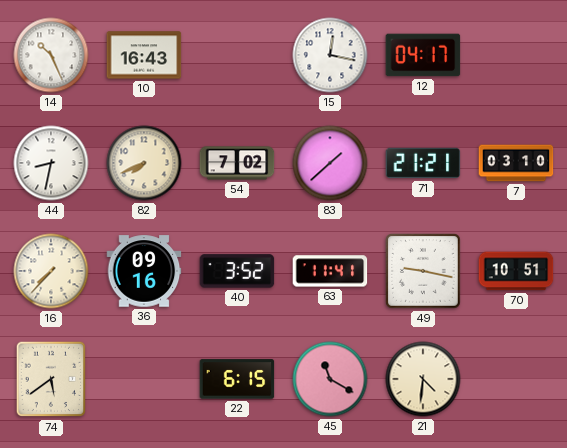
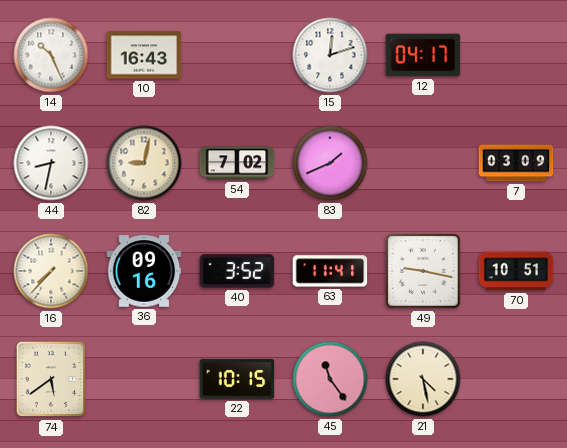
15: 12:17 -> 12:12
82: 7:41 -> 9:02
83: 1:38 -> 1:41
71: 21:21 -> none
7: 03:10 -> 03:09
22: 6:15 -> 10:15
45: 11:20 -> 11:24
21: 4:31 -> 4:28
